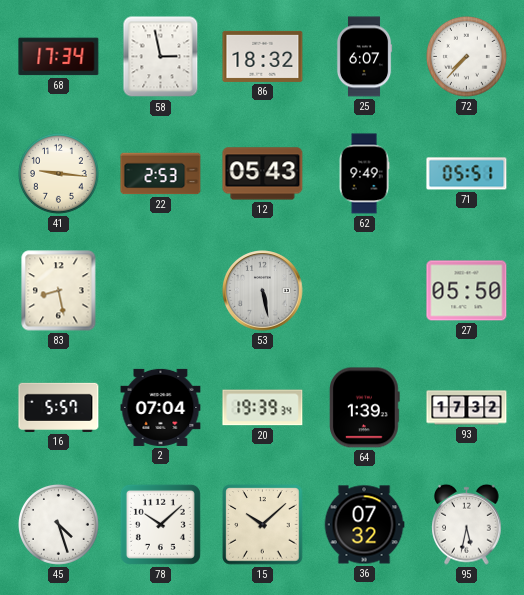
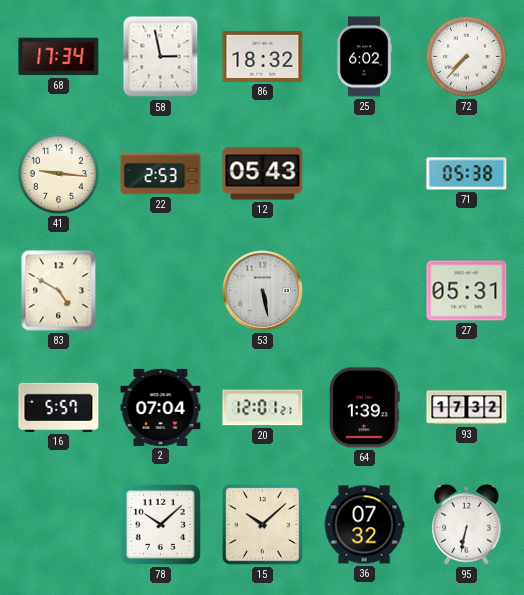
25: 6:07 -> 6:02
62: 9:49 -> none
71: 05:51 -> 05:38
83: 8:28 -> 4:50
27: 05:50 -> 05:31
20: 19:39 -> 12:01
45: 4:27 -> none
95: 5:32 -> 6:32
